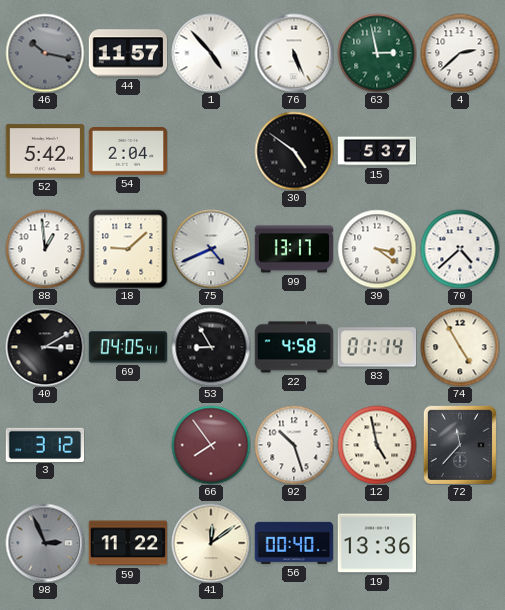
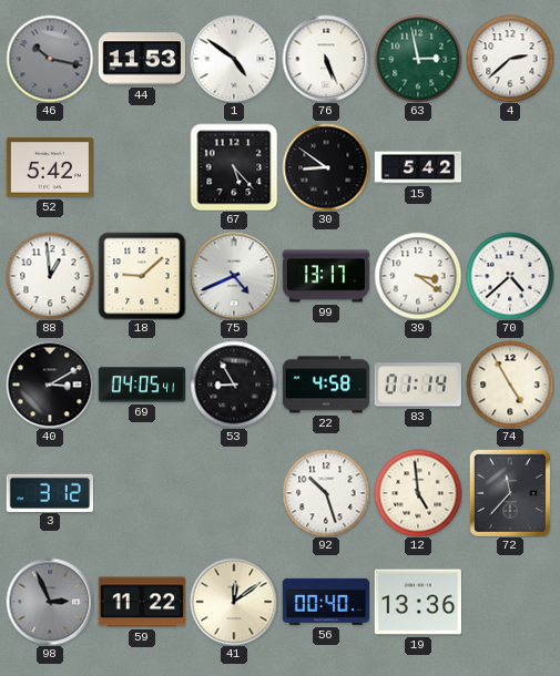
44: 11:57 -> 11:53
1: 4:53 -> 4:51
54: 2:04 -> none
67: none -> 5:23
30: 4:51 -> 8:51
15: 5:37 -> 5:42
66: 7:54 -> none
12: 4:58 -> 4:59
